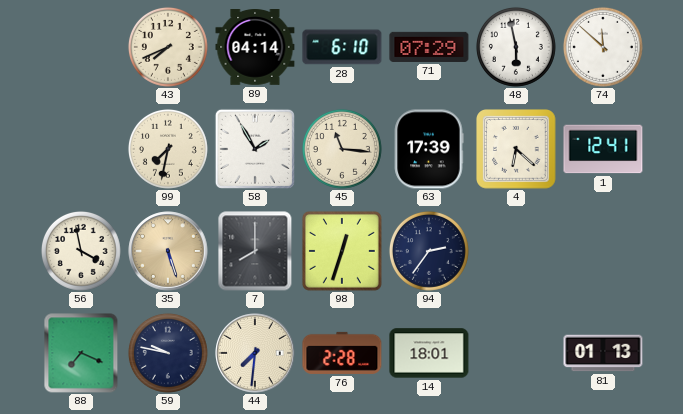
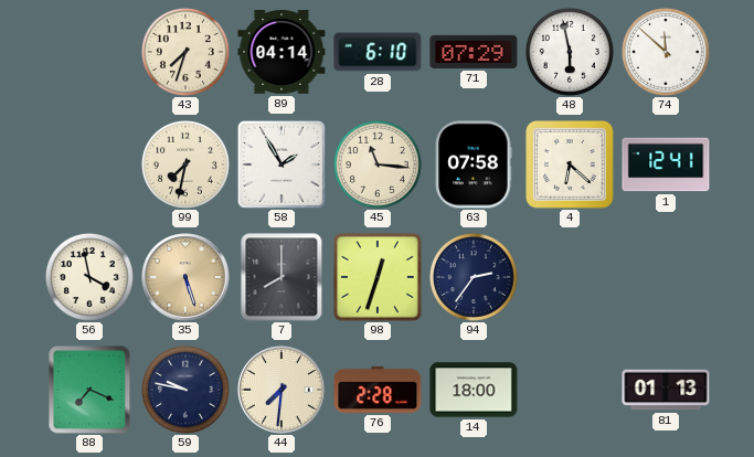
43: 7:41 -> 7:33
63: 17:39 -> 07:58
14: 18:01 -> 18:00
